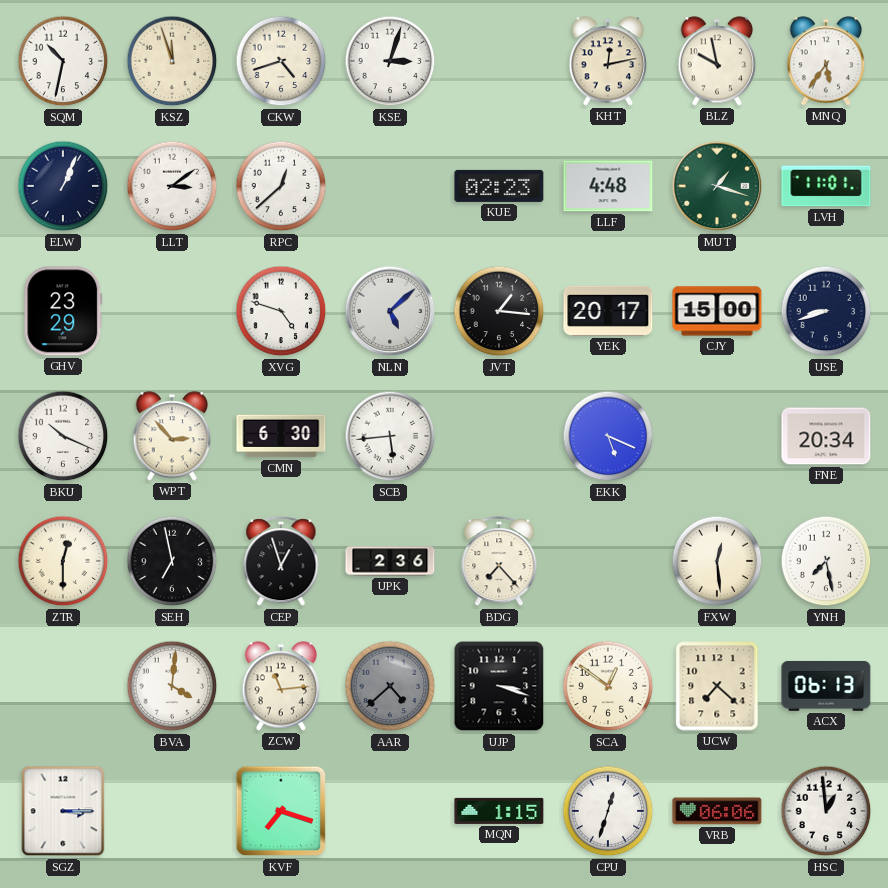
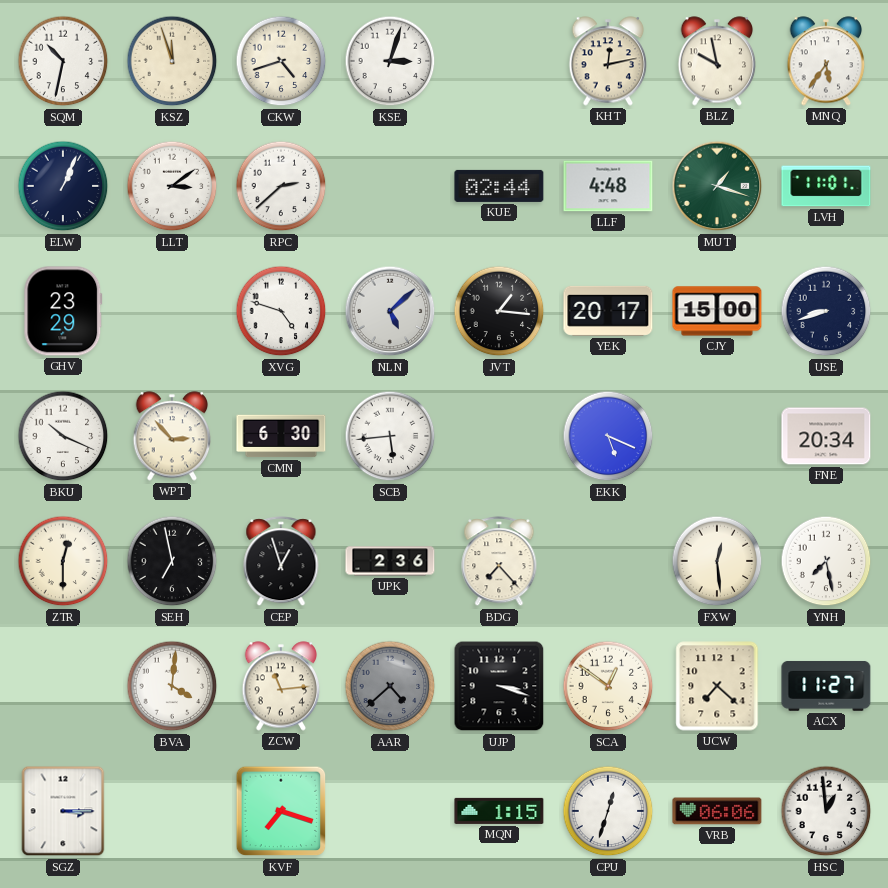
RPC: 12:38 -> 2:38
KUE: 02:23 -> 02:44
ACX: 06:13 -> 11:27
